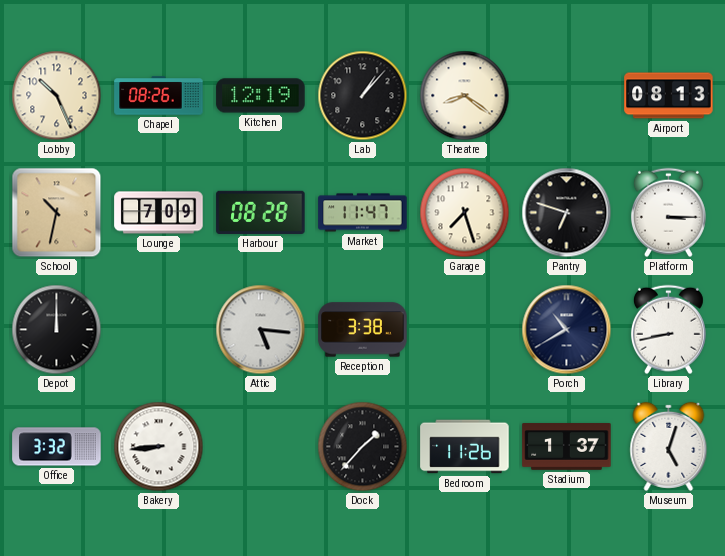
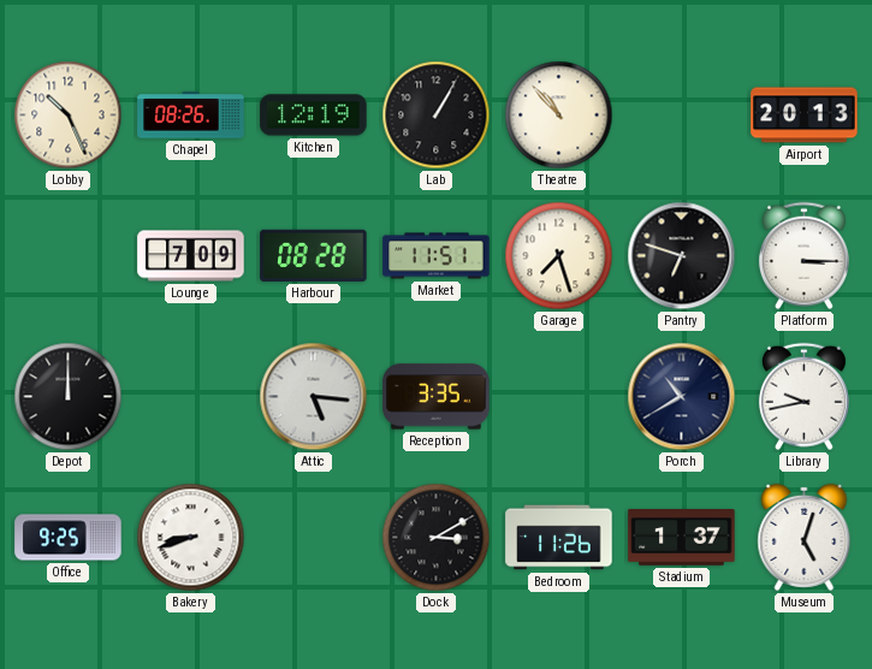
Lab: 1:07 -> 1:05
Theatre: 8:21 -> 10:53
Airport: 08:13 -> 20:13
School: 10:32 -> none
Market: 11:47 -> 11:51
Reception: 3:38 -> 3:35
Library: 8:43 -> 9:43
Office: 3:32 -> 9:25
Bakery: 8:44 -> 8:42
Dock: 1:37 -> 3:10
